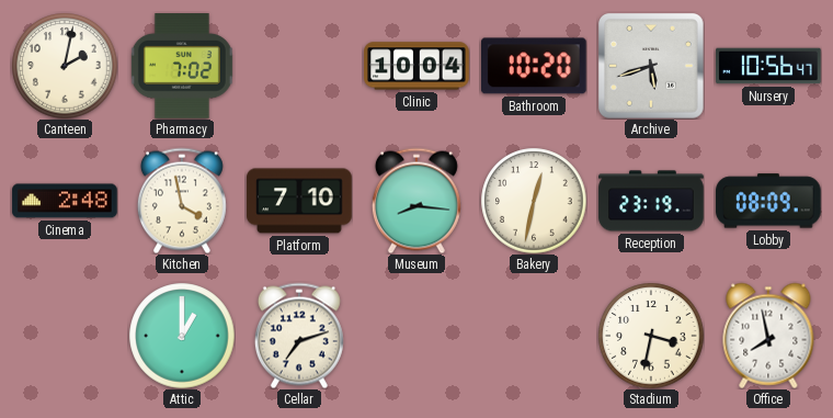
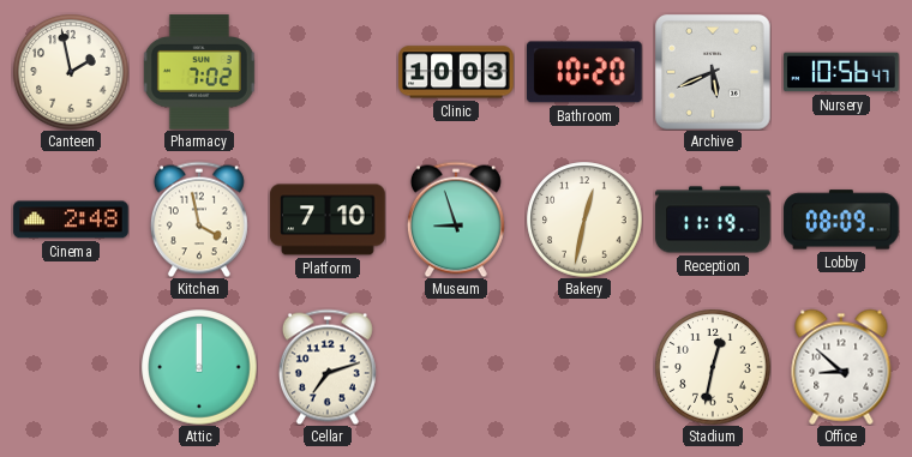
Canteen: 2:02 -> 1:58
Clinic: 10:04 -> 10:03
Archive: 5:42 -> 5:41
Museum: 8:16 -> 8:57
Reception: 23:19 -> 11:19
Attic: 1:00 -> 12:00
Stadium: 3:32 -> 12:32
Office: 7:58 -> 8:52
